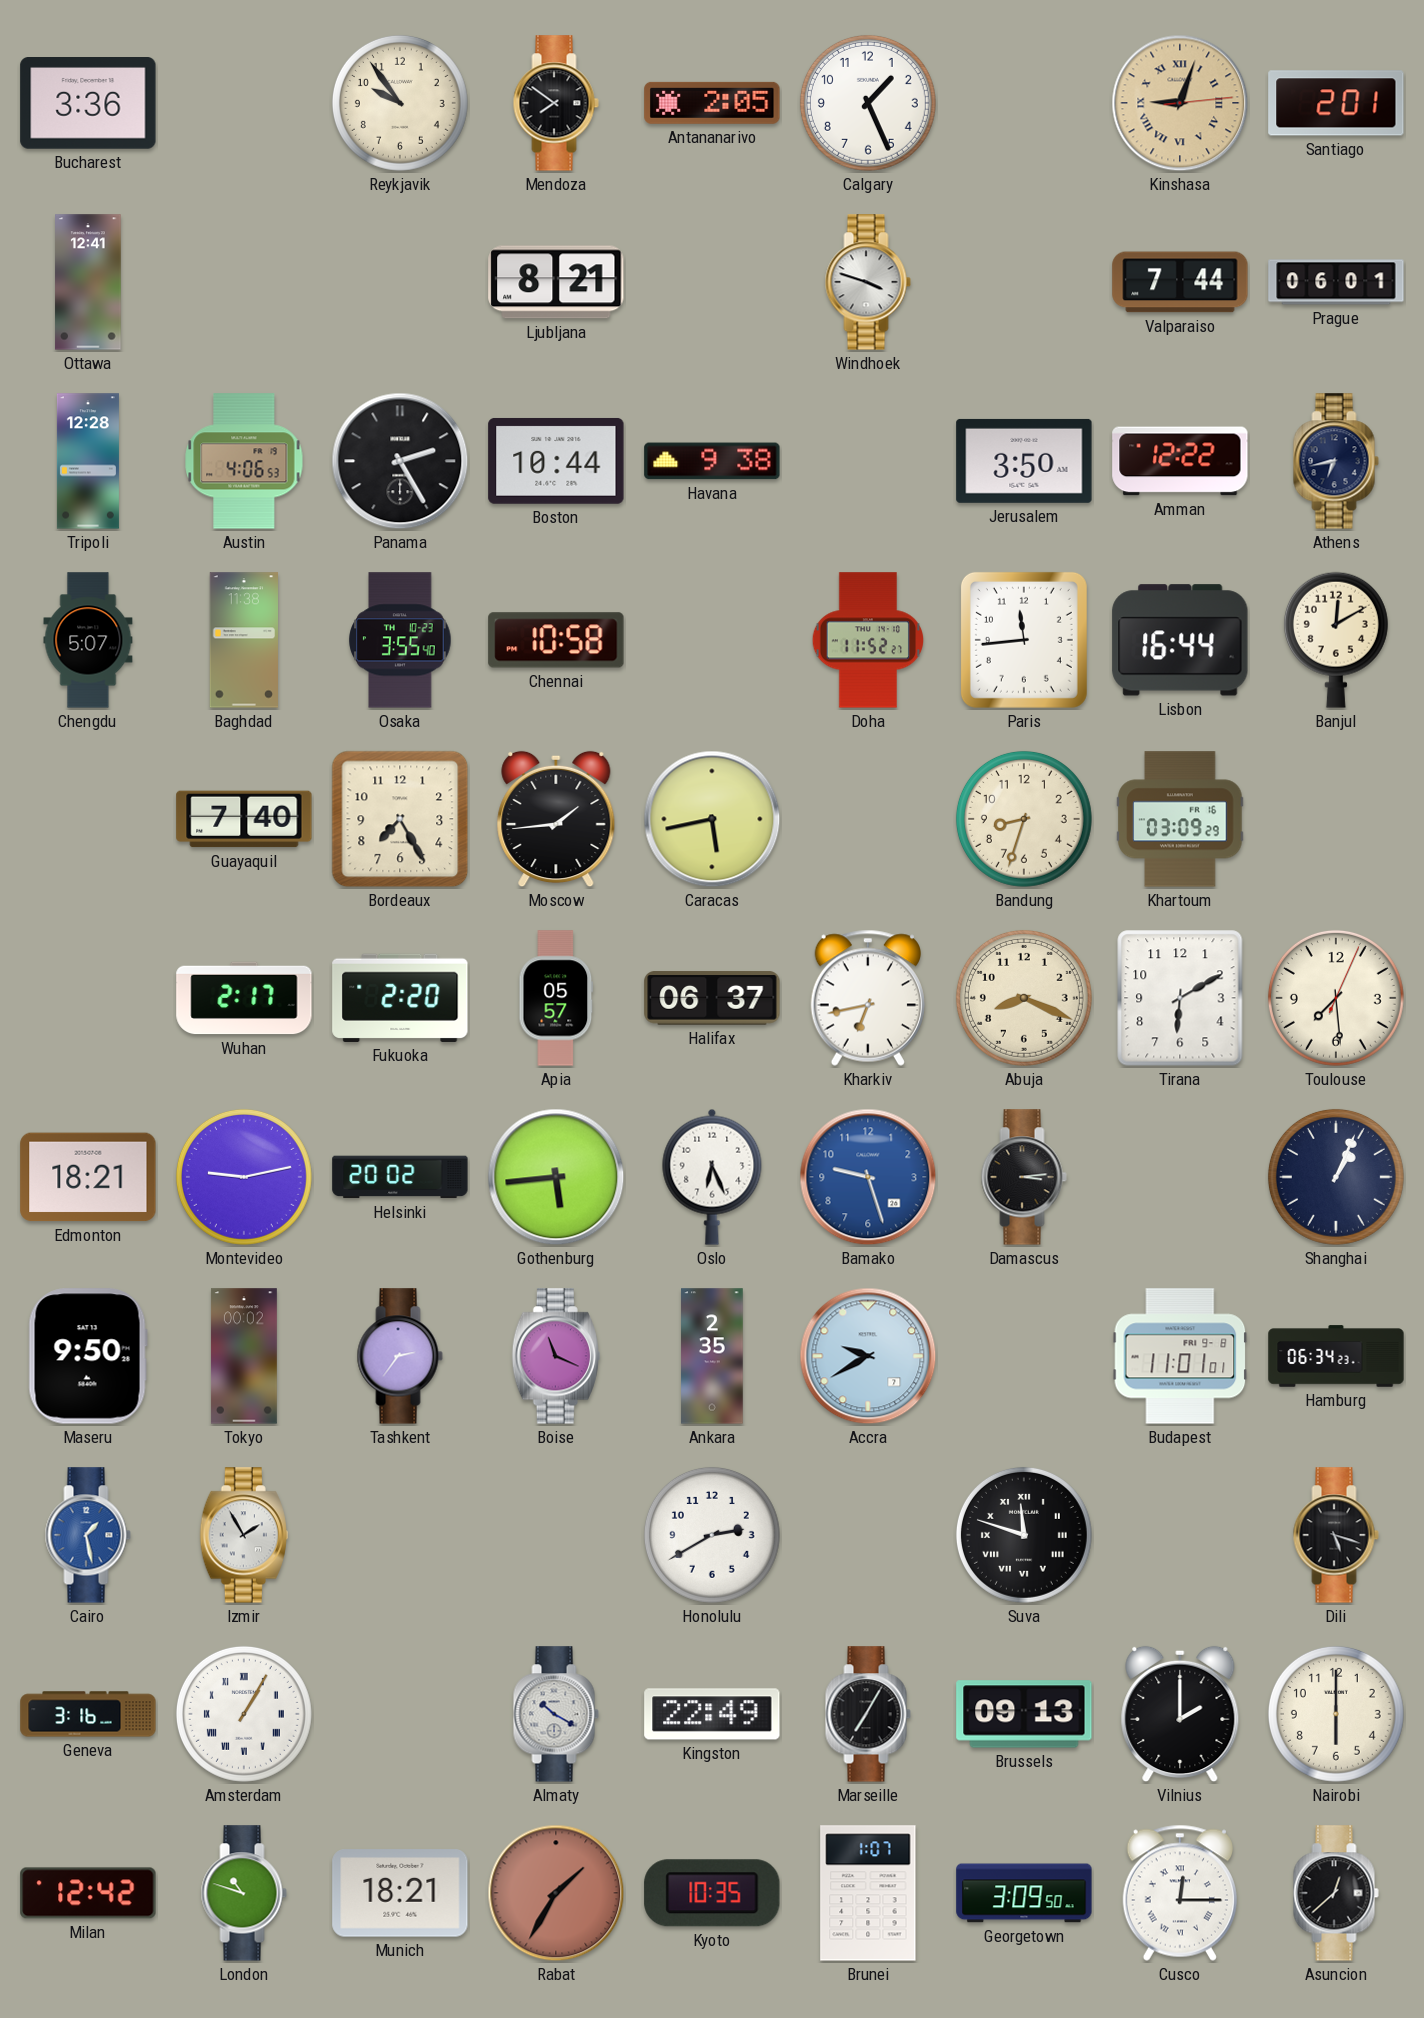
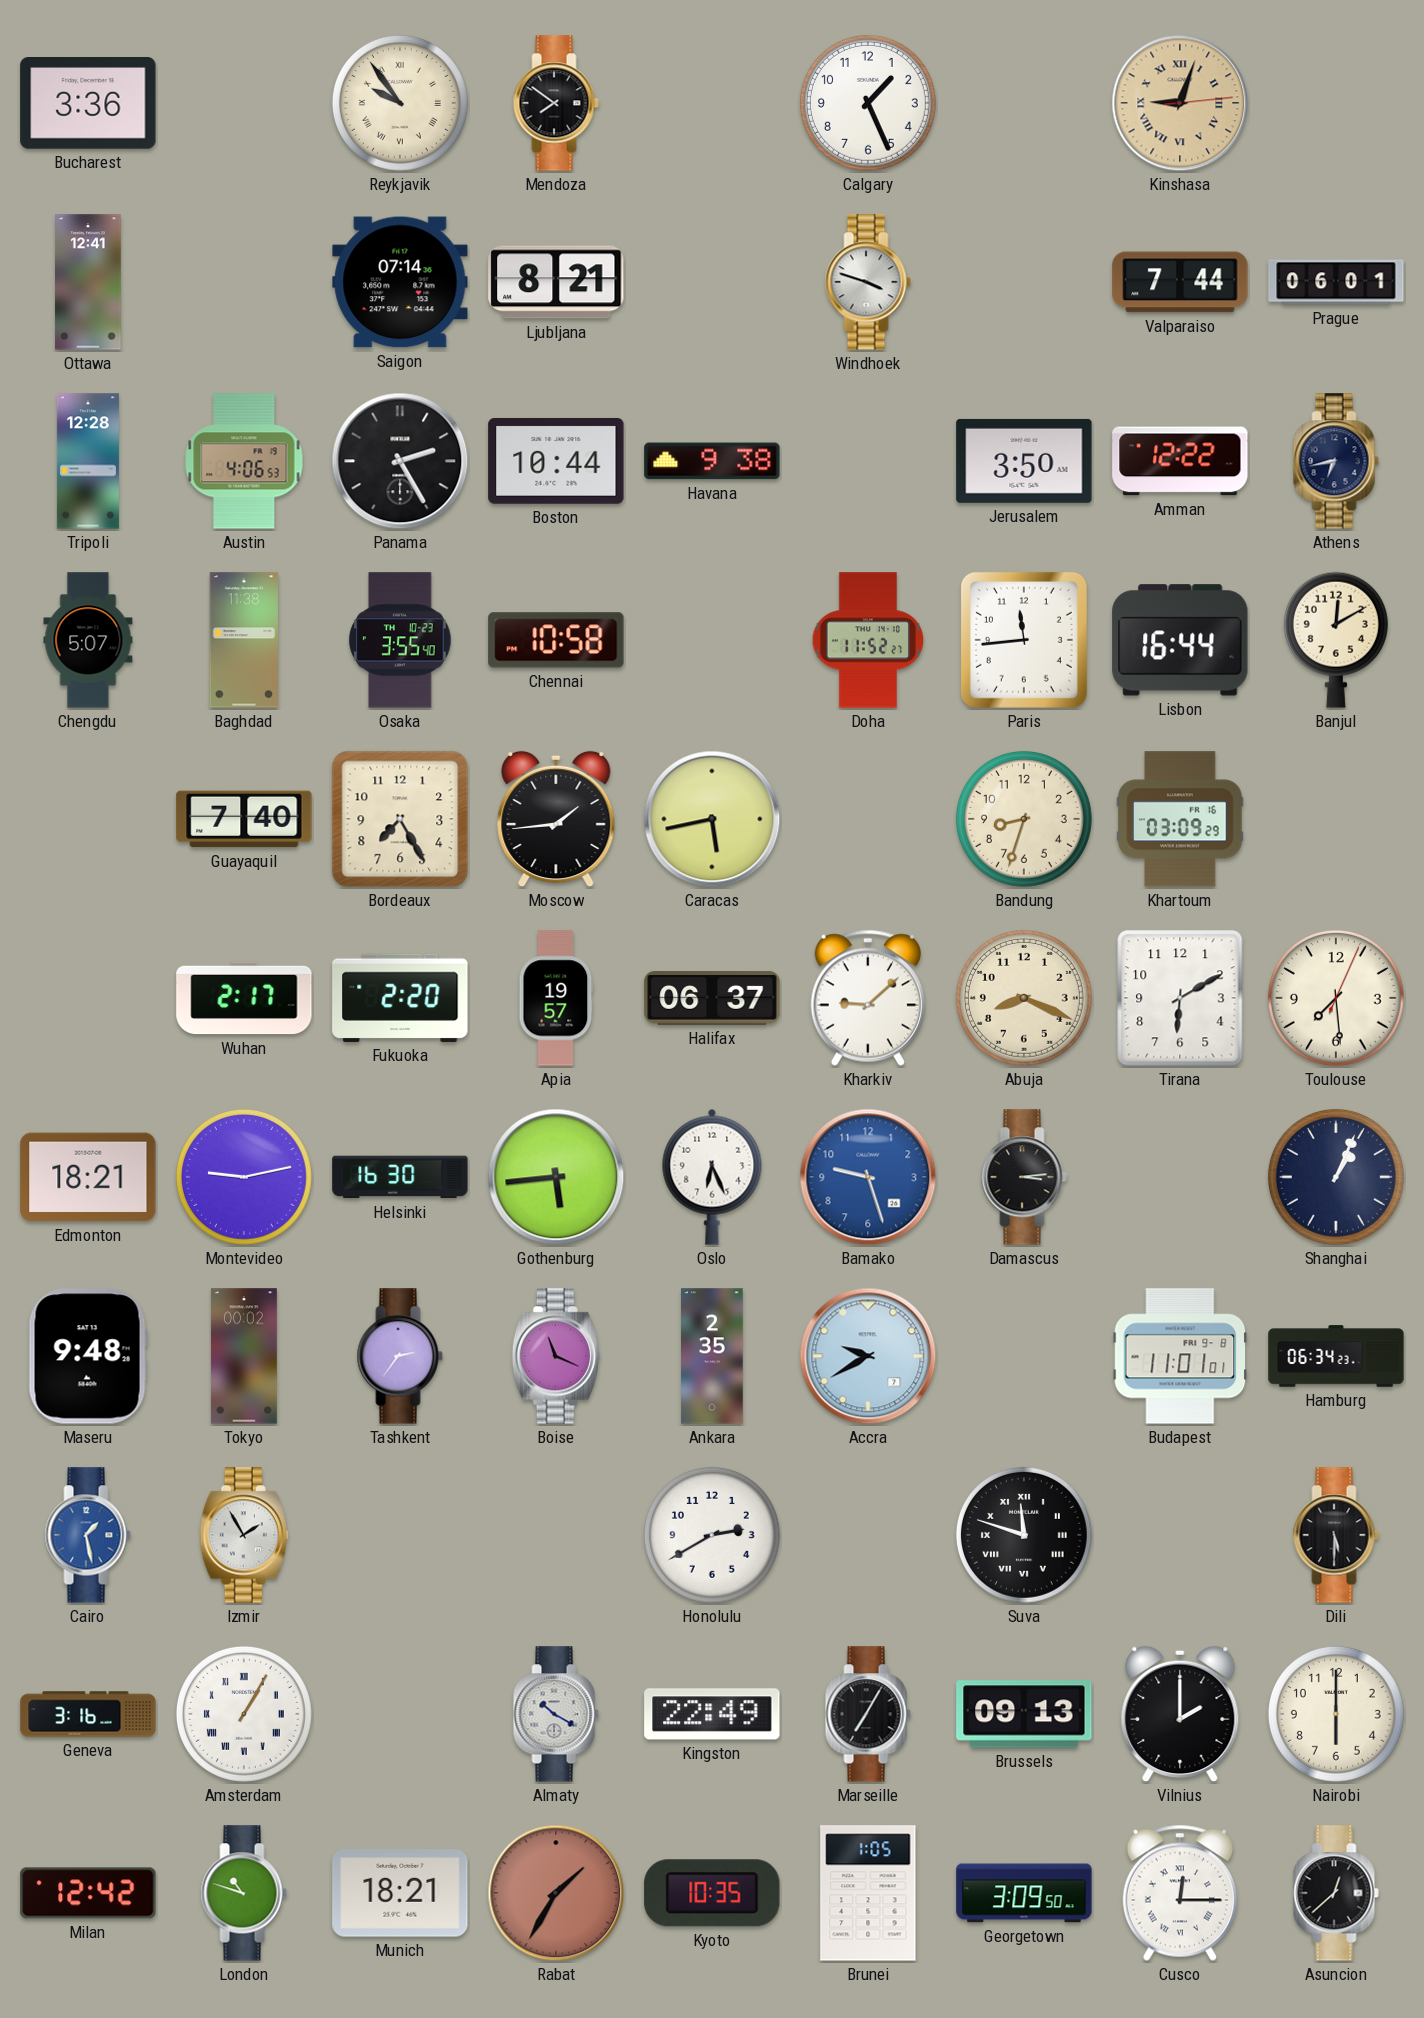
Reykjavik numerals: Arabic -> Roman
Antananarivo: 2:05 -> none
Santiago: 2:01 -> none
Saigon: none -> 07:14
Apia: 05:57 -> 19:57
Kharkiv: 6:43 -> 9:08
Helsinki: 20:02 -> 16:30
Maseru: 9:50 -> 9:48
Dili: 5:18 -> 5:30
Brunei: 1:07 -> 1:05
